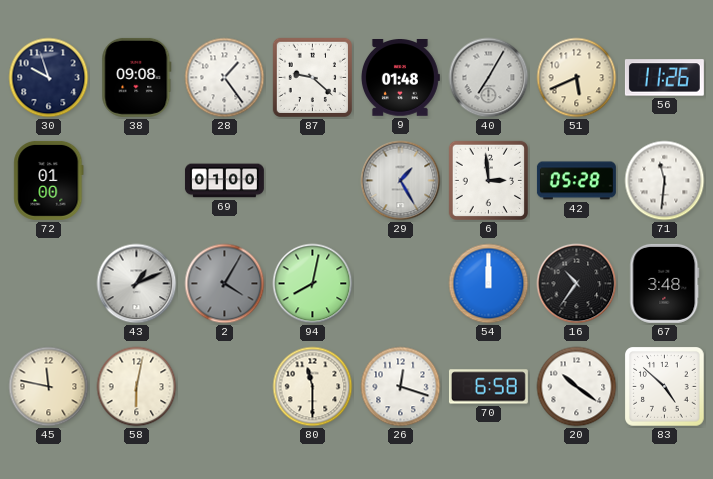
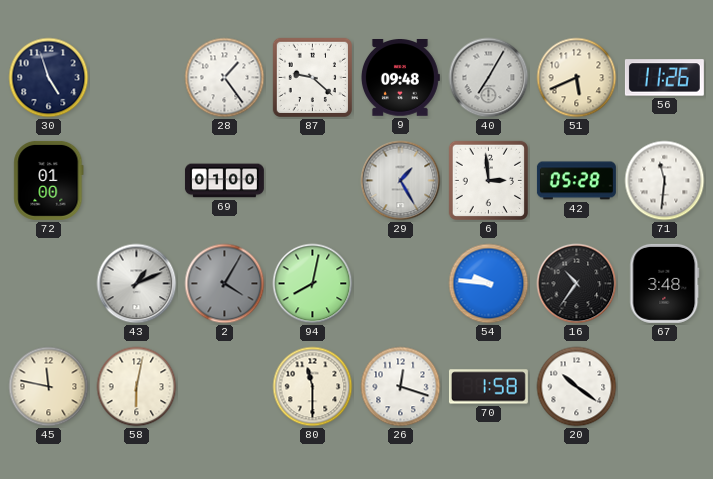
30: 9:57 -> 4:57
38: 09:08 -> none
9: 01:48 -> 09:48
54: 12:00 -> 9:46
70: 6:58 -> 1:58
83: 4:52 -> none
